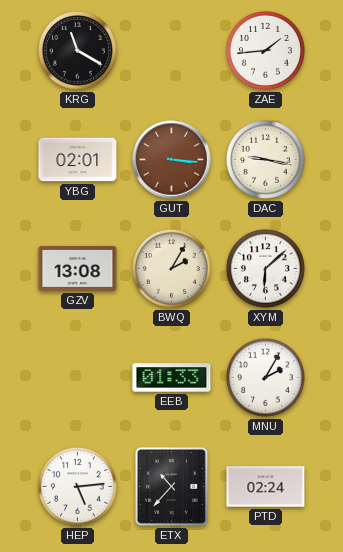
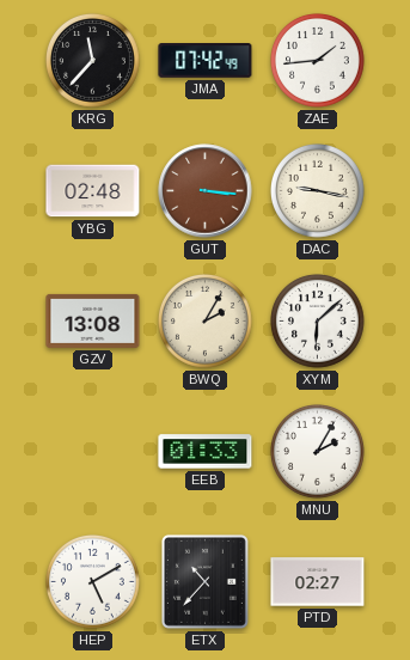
KRG: 11:20 -> 11:37
JMA: none -> 07:42
YBG: 02:01 -> 02:48
HEP: 5:14 -> 5:10
PTD: 02:24 -> 02:27
